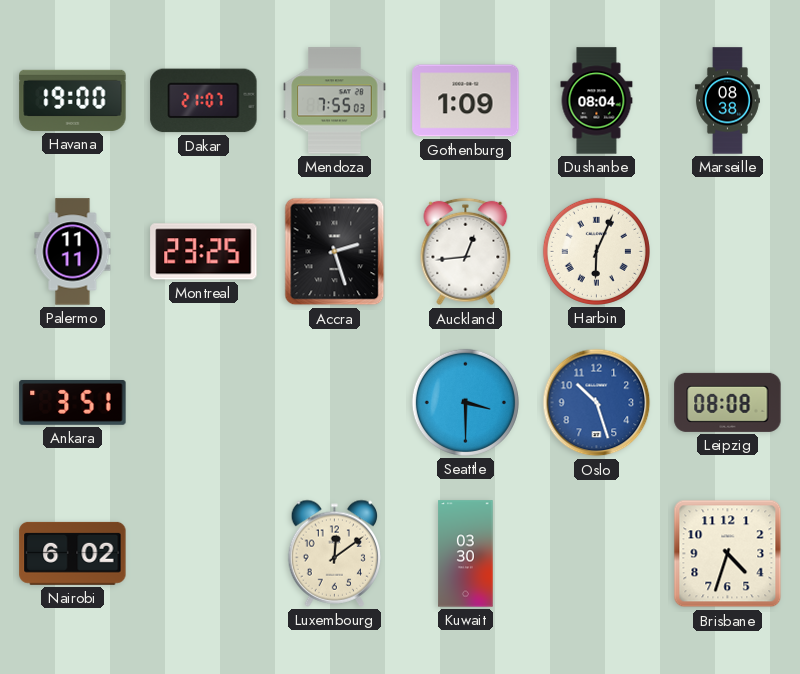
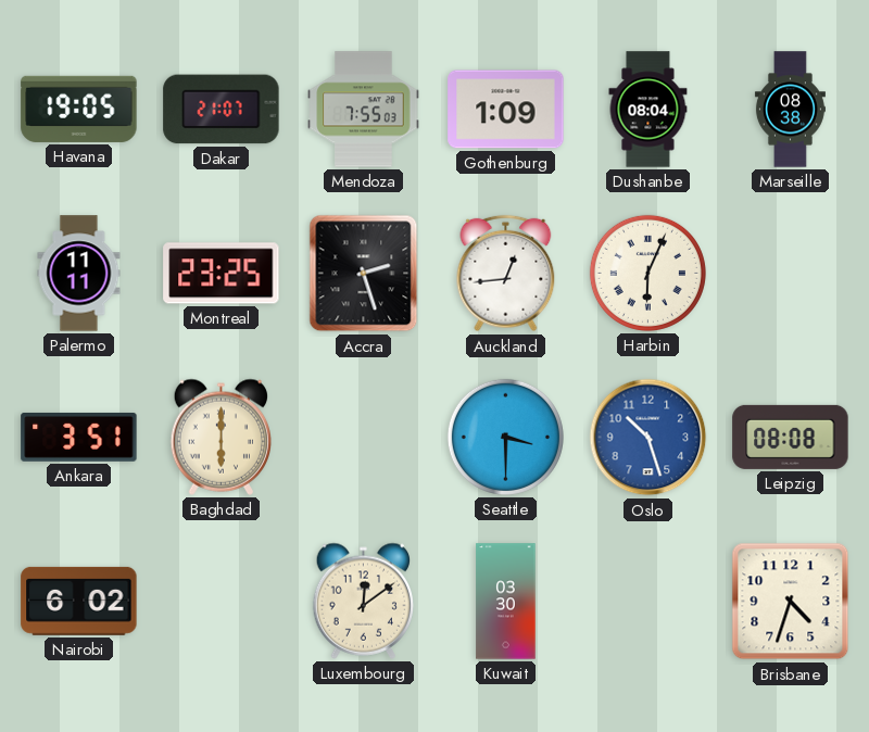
Havana: 19:00 -> 19:05
Baghdad: none -> 6:00
